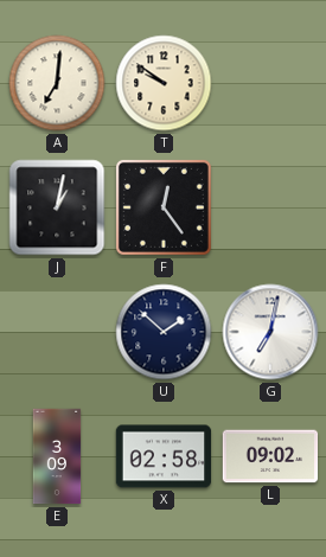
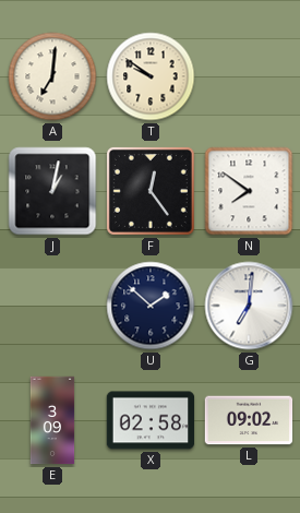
N: none -> 7:51
G: 7:02 -> 7:01
